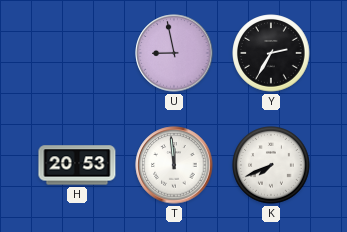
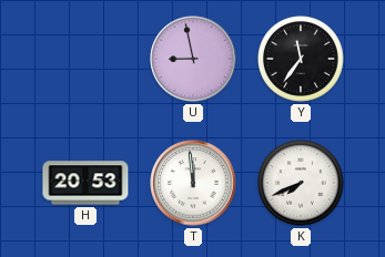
Y: 2:35 -> 11:36
